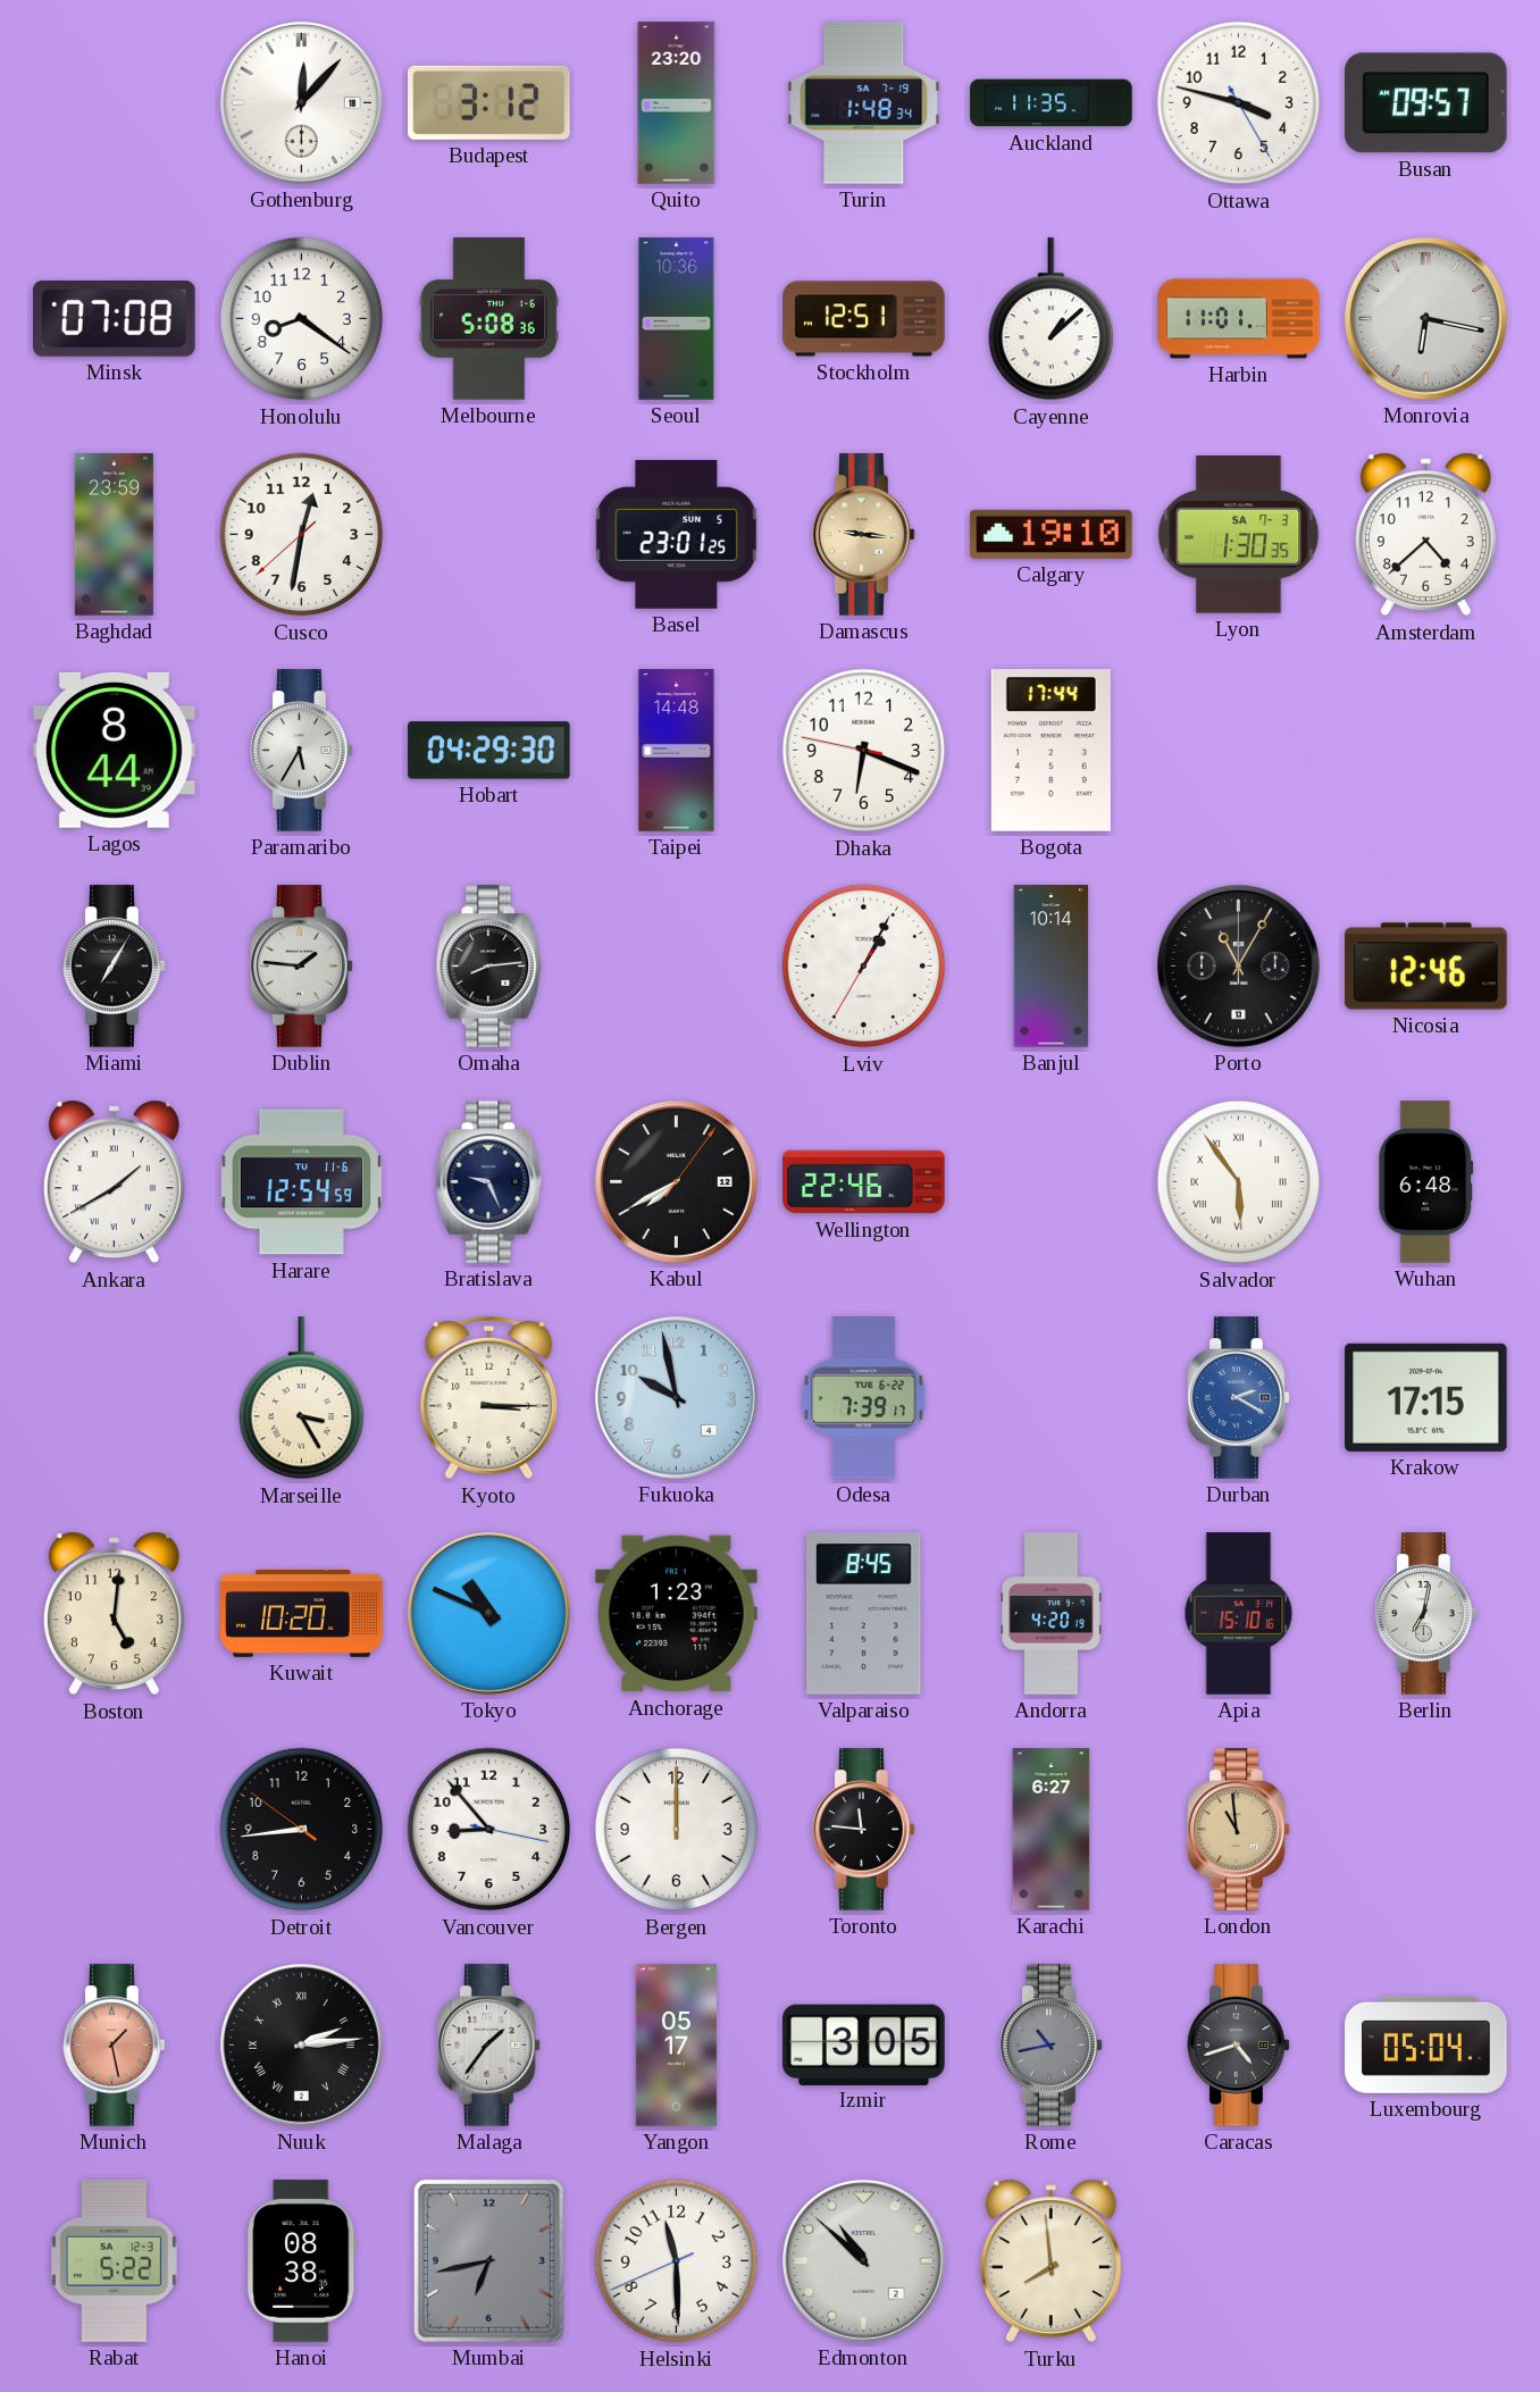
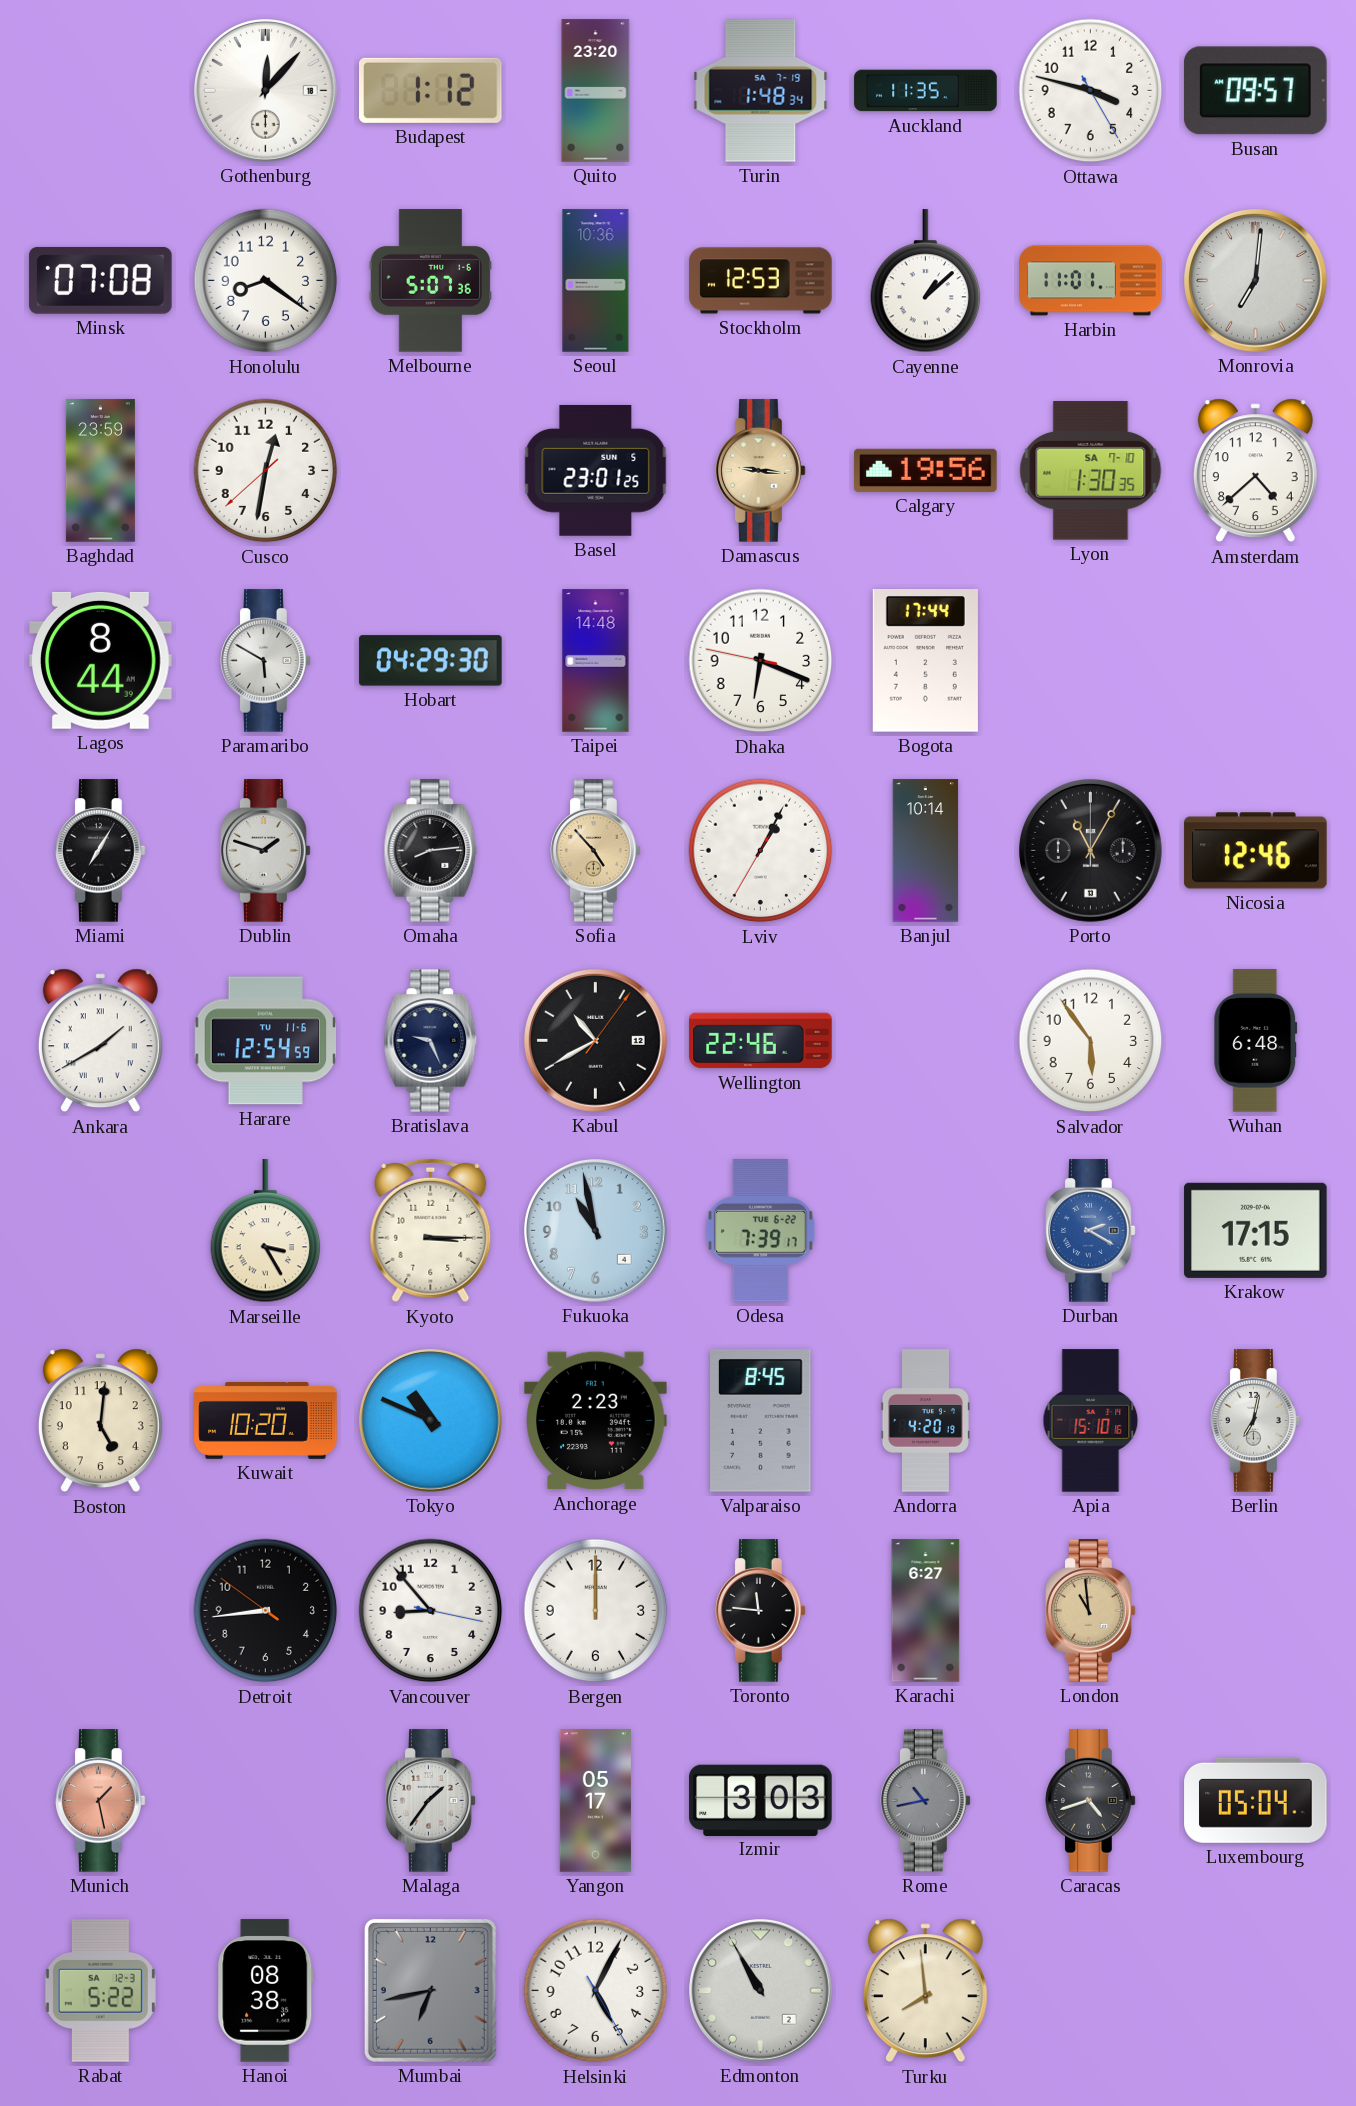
Budapest: 3:12 -> 1:12
Melbourne: 5:08 -> 5:07
Stockholm: 12:51 -> 12:53
Monrovia: 6:17 -> 7:01
Calgary: 19:10 -> 19:56
Lyon date: SA 7-3 -> SA 7-10
Paramaribo: 5:35 -> 5:50
Dublin: 1:46 -> 1:48
Sofia: none -> 4:53
Kabul: 7:40 -> 10:40
Salvador numerals: Roman -> Arabic
Fukuoka: 9:58 -> 10:58
Anchorage: 1:23 -> 2:23
Nuuk: 2:14 -> none
Izmir: 3:05 -> 3:03
Helsinki: 11:29 -> 5:04
Edmonton: 10:52 -> 10:55
